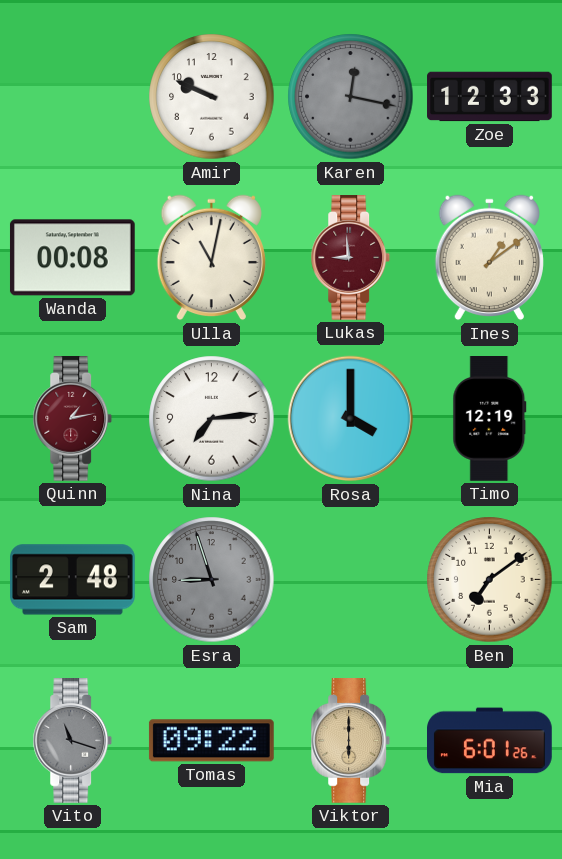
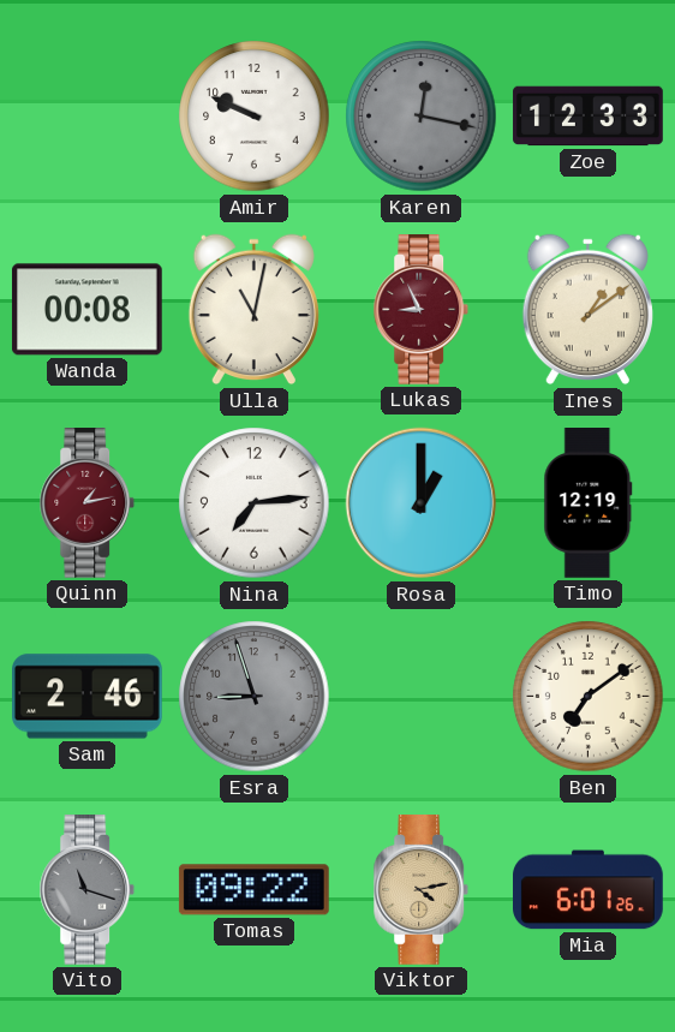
Lukas: 8:59 -> 8:56
Rosa: 4:00 -> 1:00
Sam: 2:48 -> 2:46
Viktor: 6:00 -> 4:13
